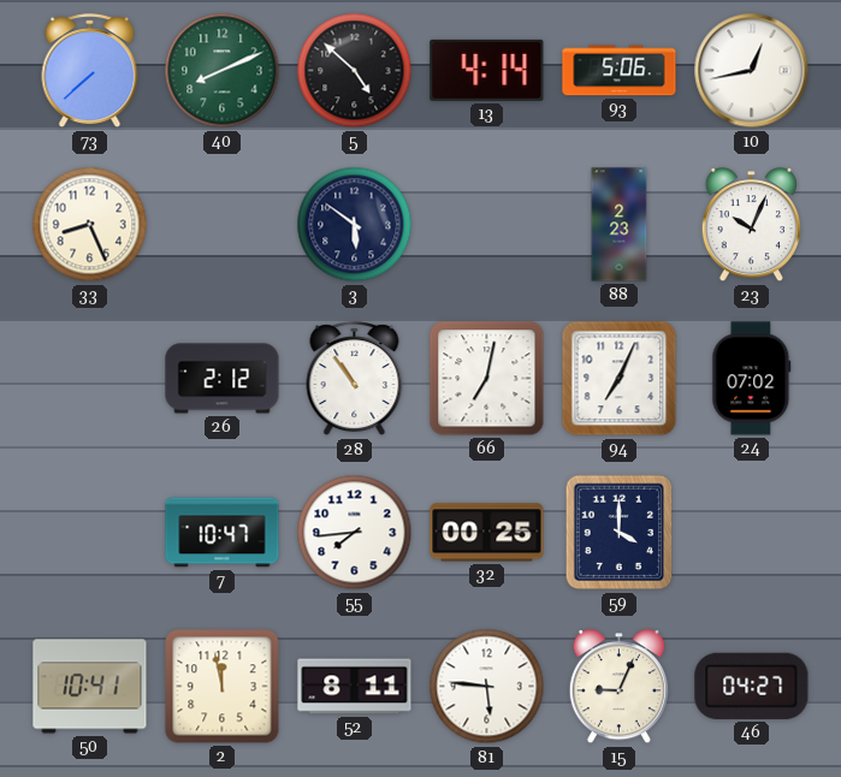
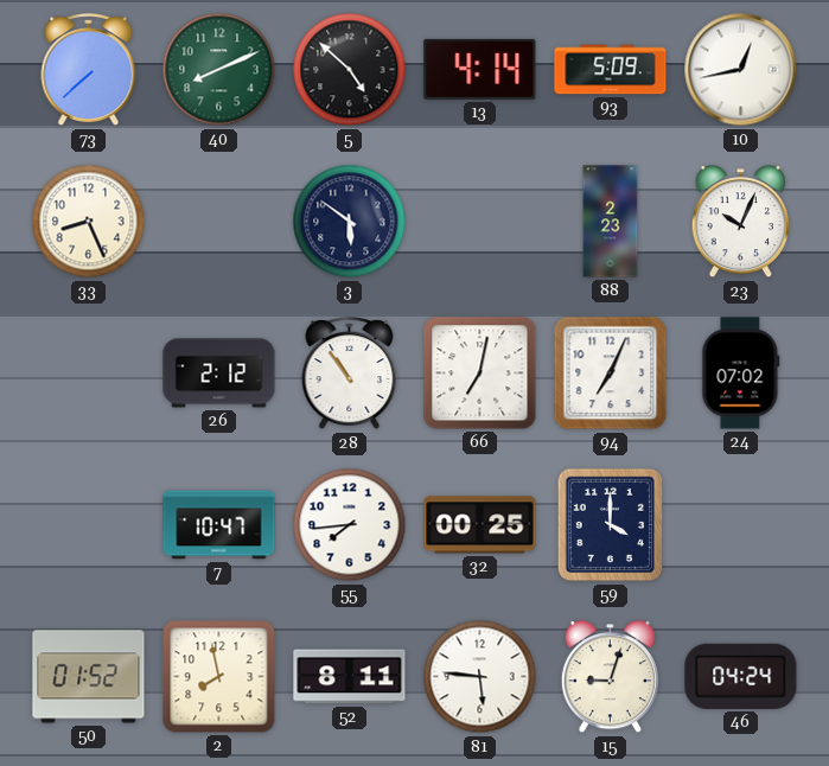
93: 5:06 -> 5:09
50: 10:41 -> 01:52
2: 11:58 -> 7:58
15: 9:04 -> 9:03
46: 04:27 -> 04:24
